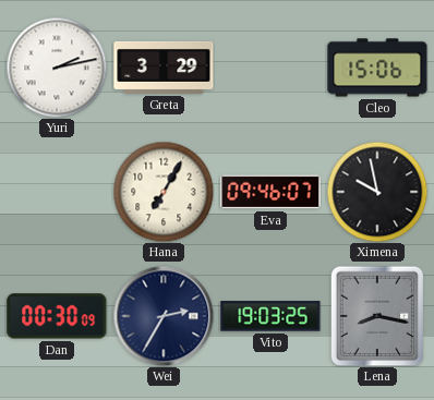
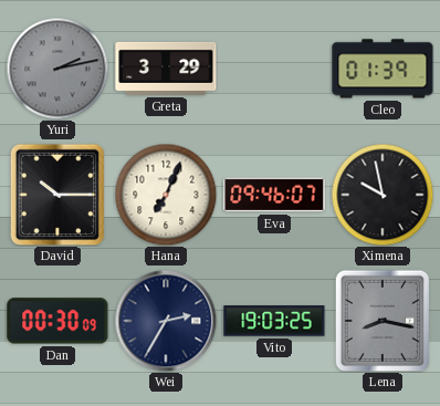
Yuri dial: white -> grey
Cleo: 15:06 -> 01:39
David: none -> 10:15
Hana: 7:05 -> 7:04
